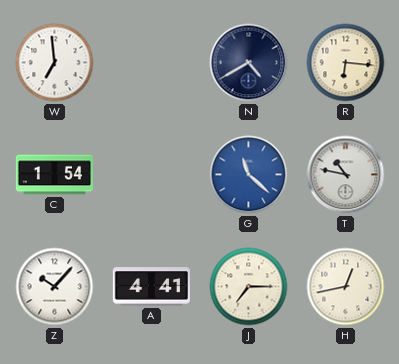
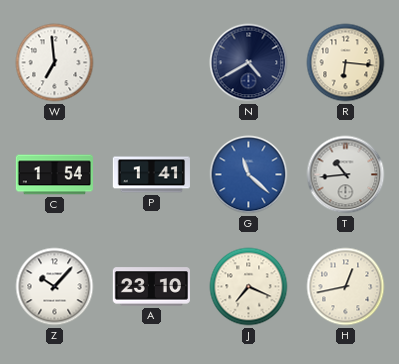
P: none -> 1:41
T: 10:47 -> 10:44
A: 4:41 -> 23:10
J: 7:15 -> 7:19
